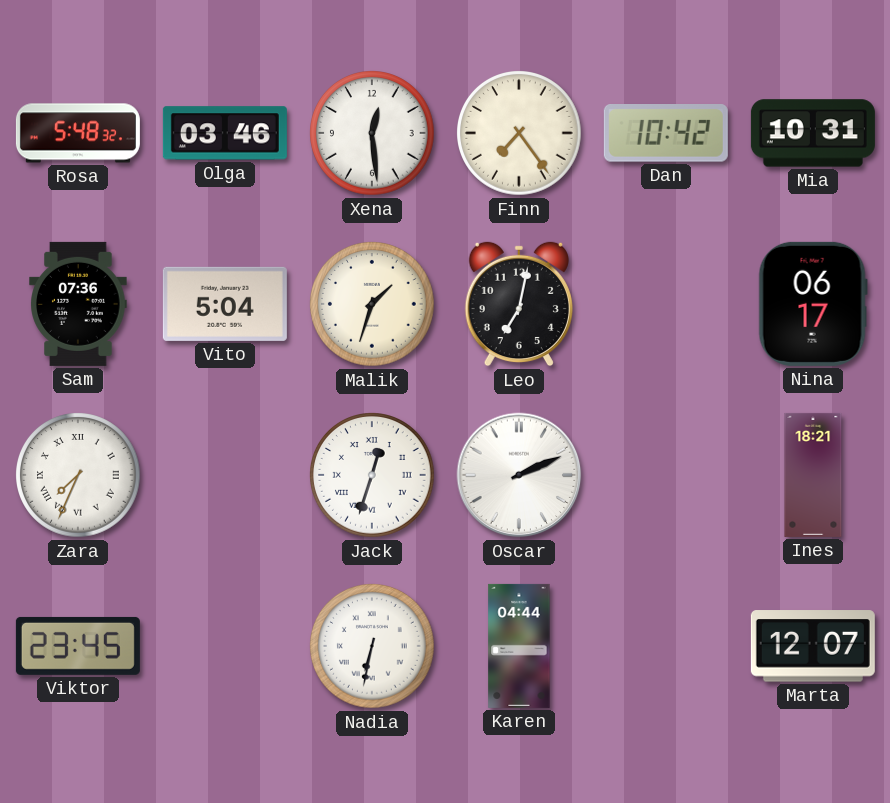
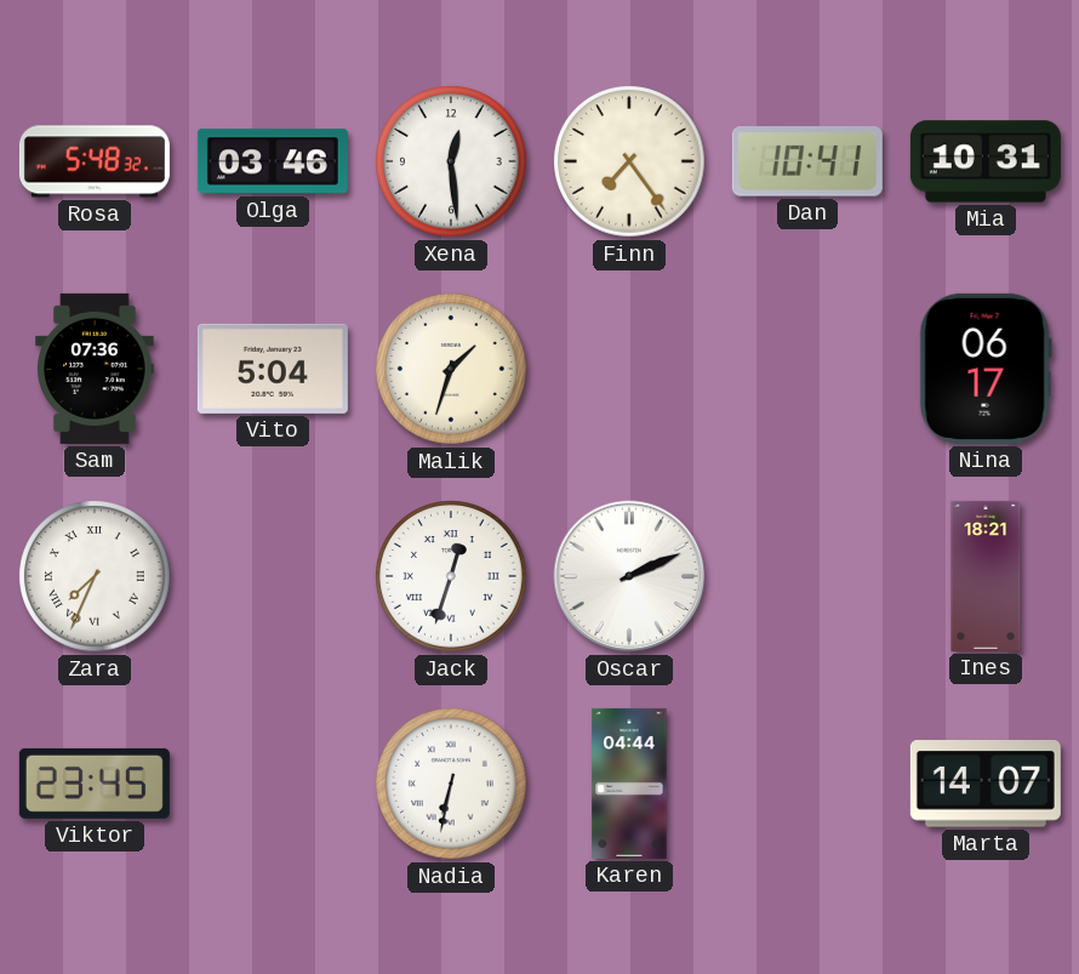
Dan: 10:42 -> 10:41
Leo: 7:02 -> none
Marta: 12:07 -> 14:07
